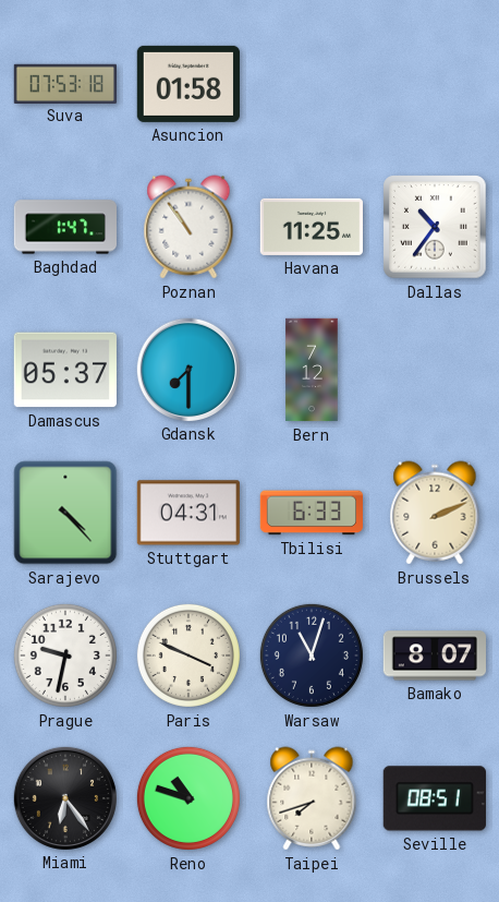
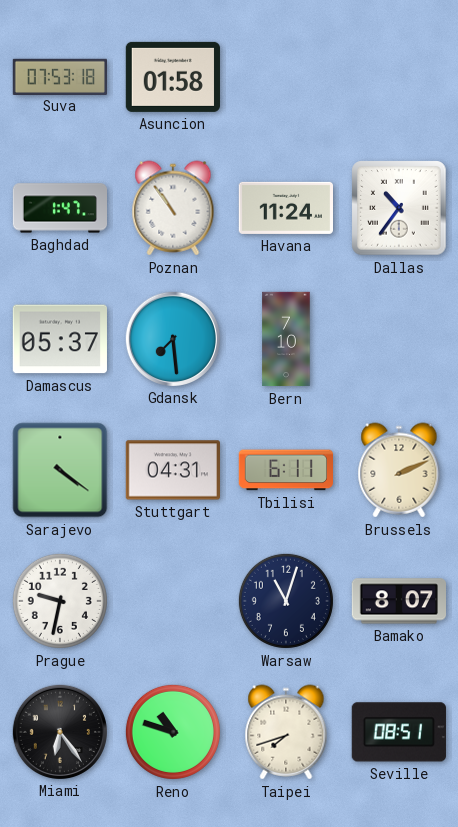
Havana: 11:25 -> 11:24
Gdansk: 7:30 -> 7:29
Bern: 7:12 -> 7:10
Sarajevo: 4:23 -> 4:21
Tbilisi: 6:33 -> 6:11
Paris: 3:49 -> none
